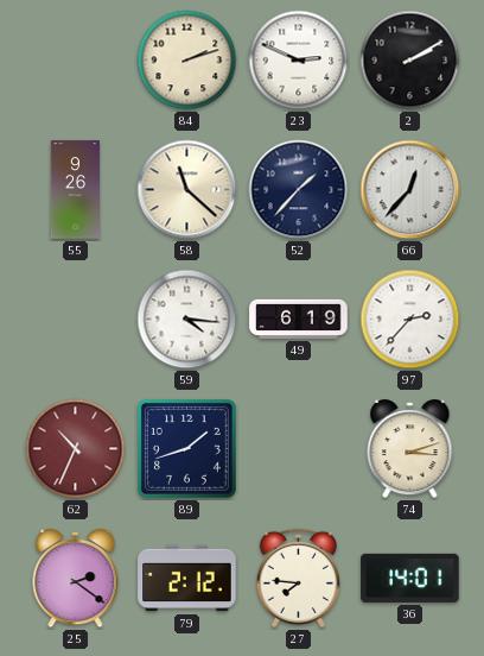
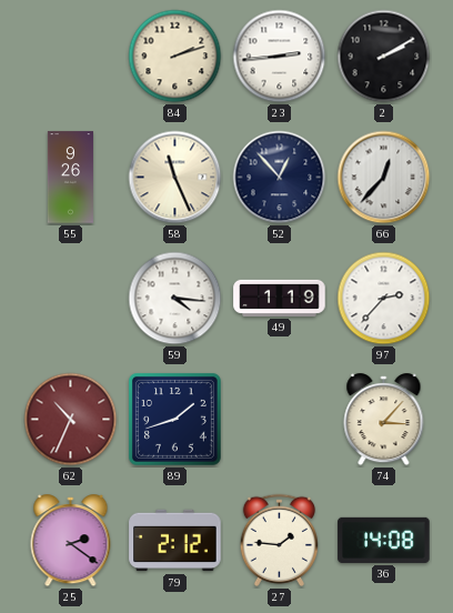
23: 2:49 -> 2:44
58: 11:22 -> 11:26
52: 1:37 -> 12:53
49: 6:19 -> 1:19
74: 3:12 -> 3:07
27: 7:46 -> 1:46
36: 14:01 -> 14:08
